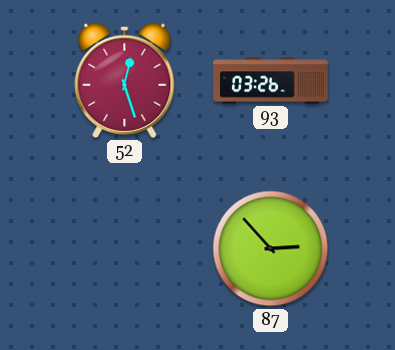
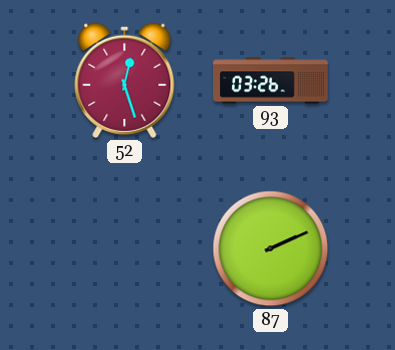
87: 2:53 -> 2:11
